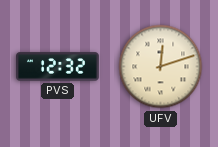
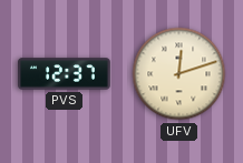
PVS: 12:32 -> 12:37
